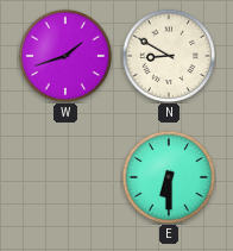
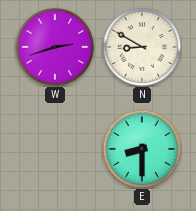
W: 1:42 -> 2:42
E: 6:30 -> 8:30
